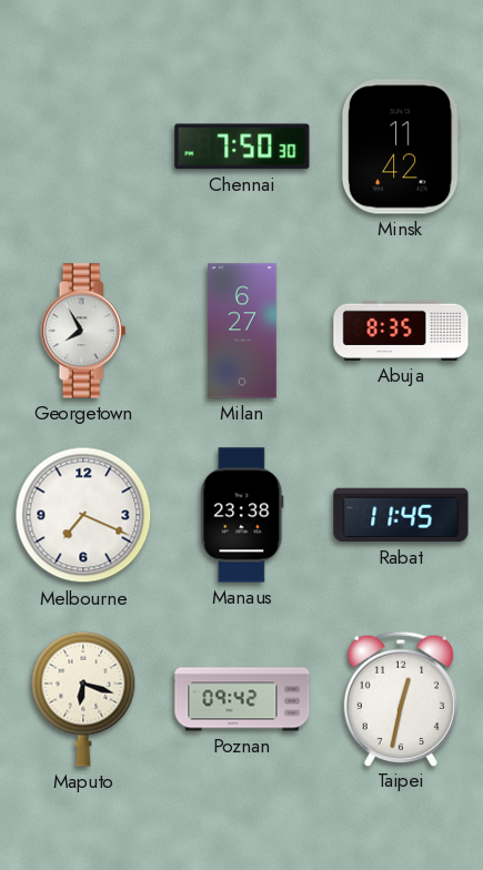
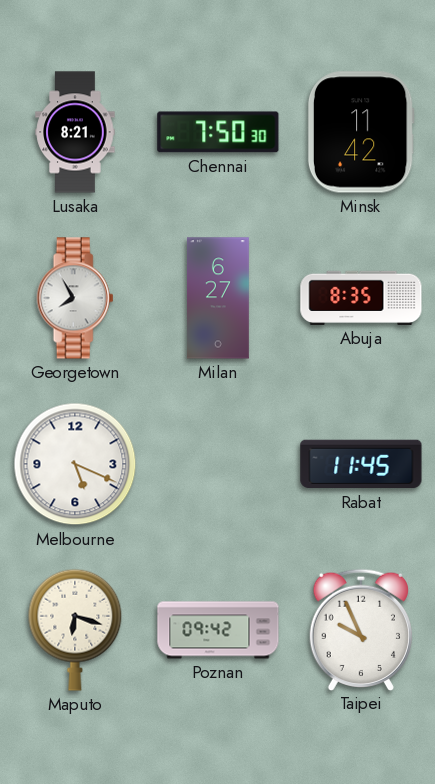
Lusaka: none -> 8:21
Melbourne: 7:19 -> 5:19
Manaus: 23:38 -> none
Taipei: 12:32 -> 9:56
